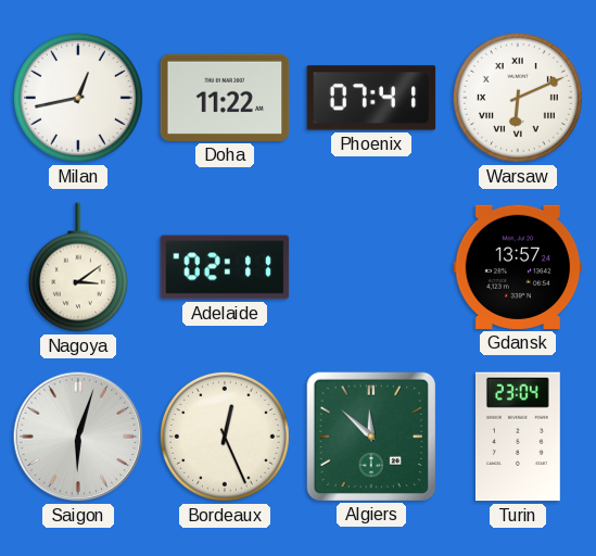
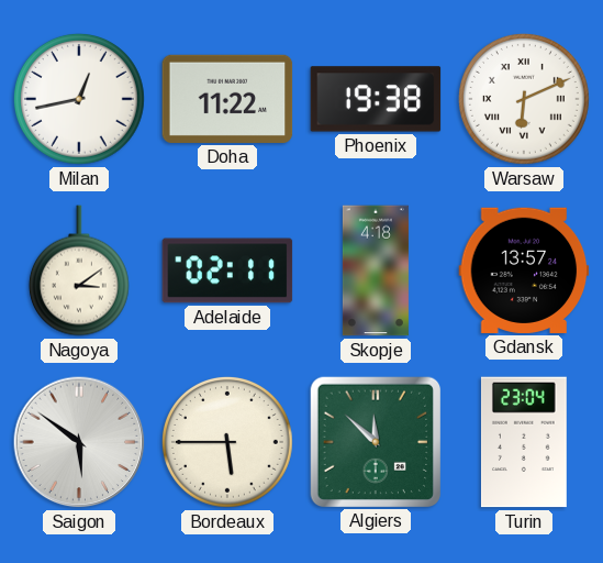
Phoenix: 07:41 -> 19:38
Skopje: none -> 4:18
Saigon: 6:03 -> 5:51
Bordeaux: 12:26 -> 5:45
